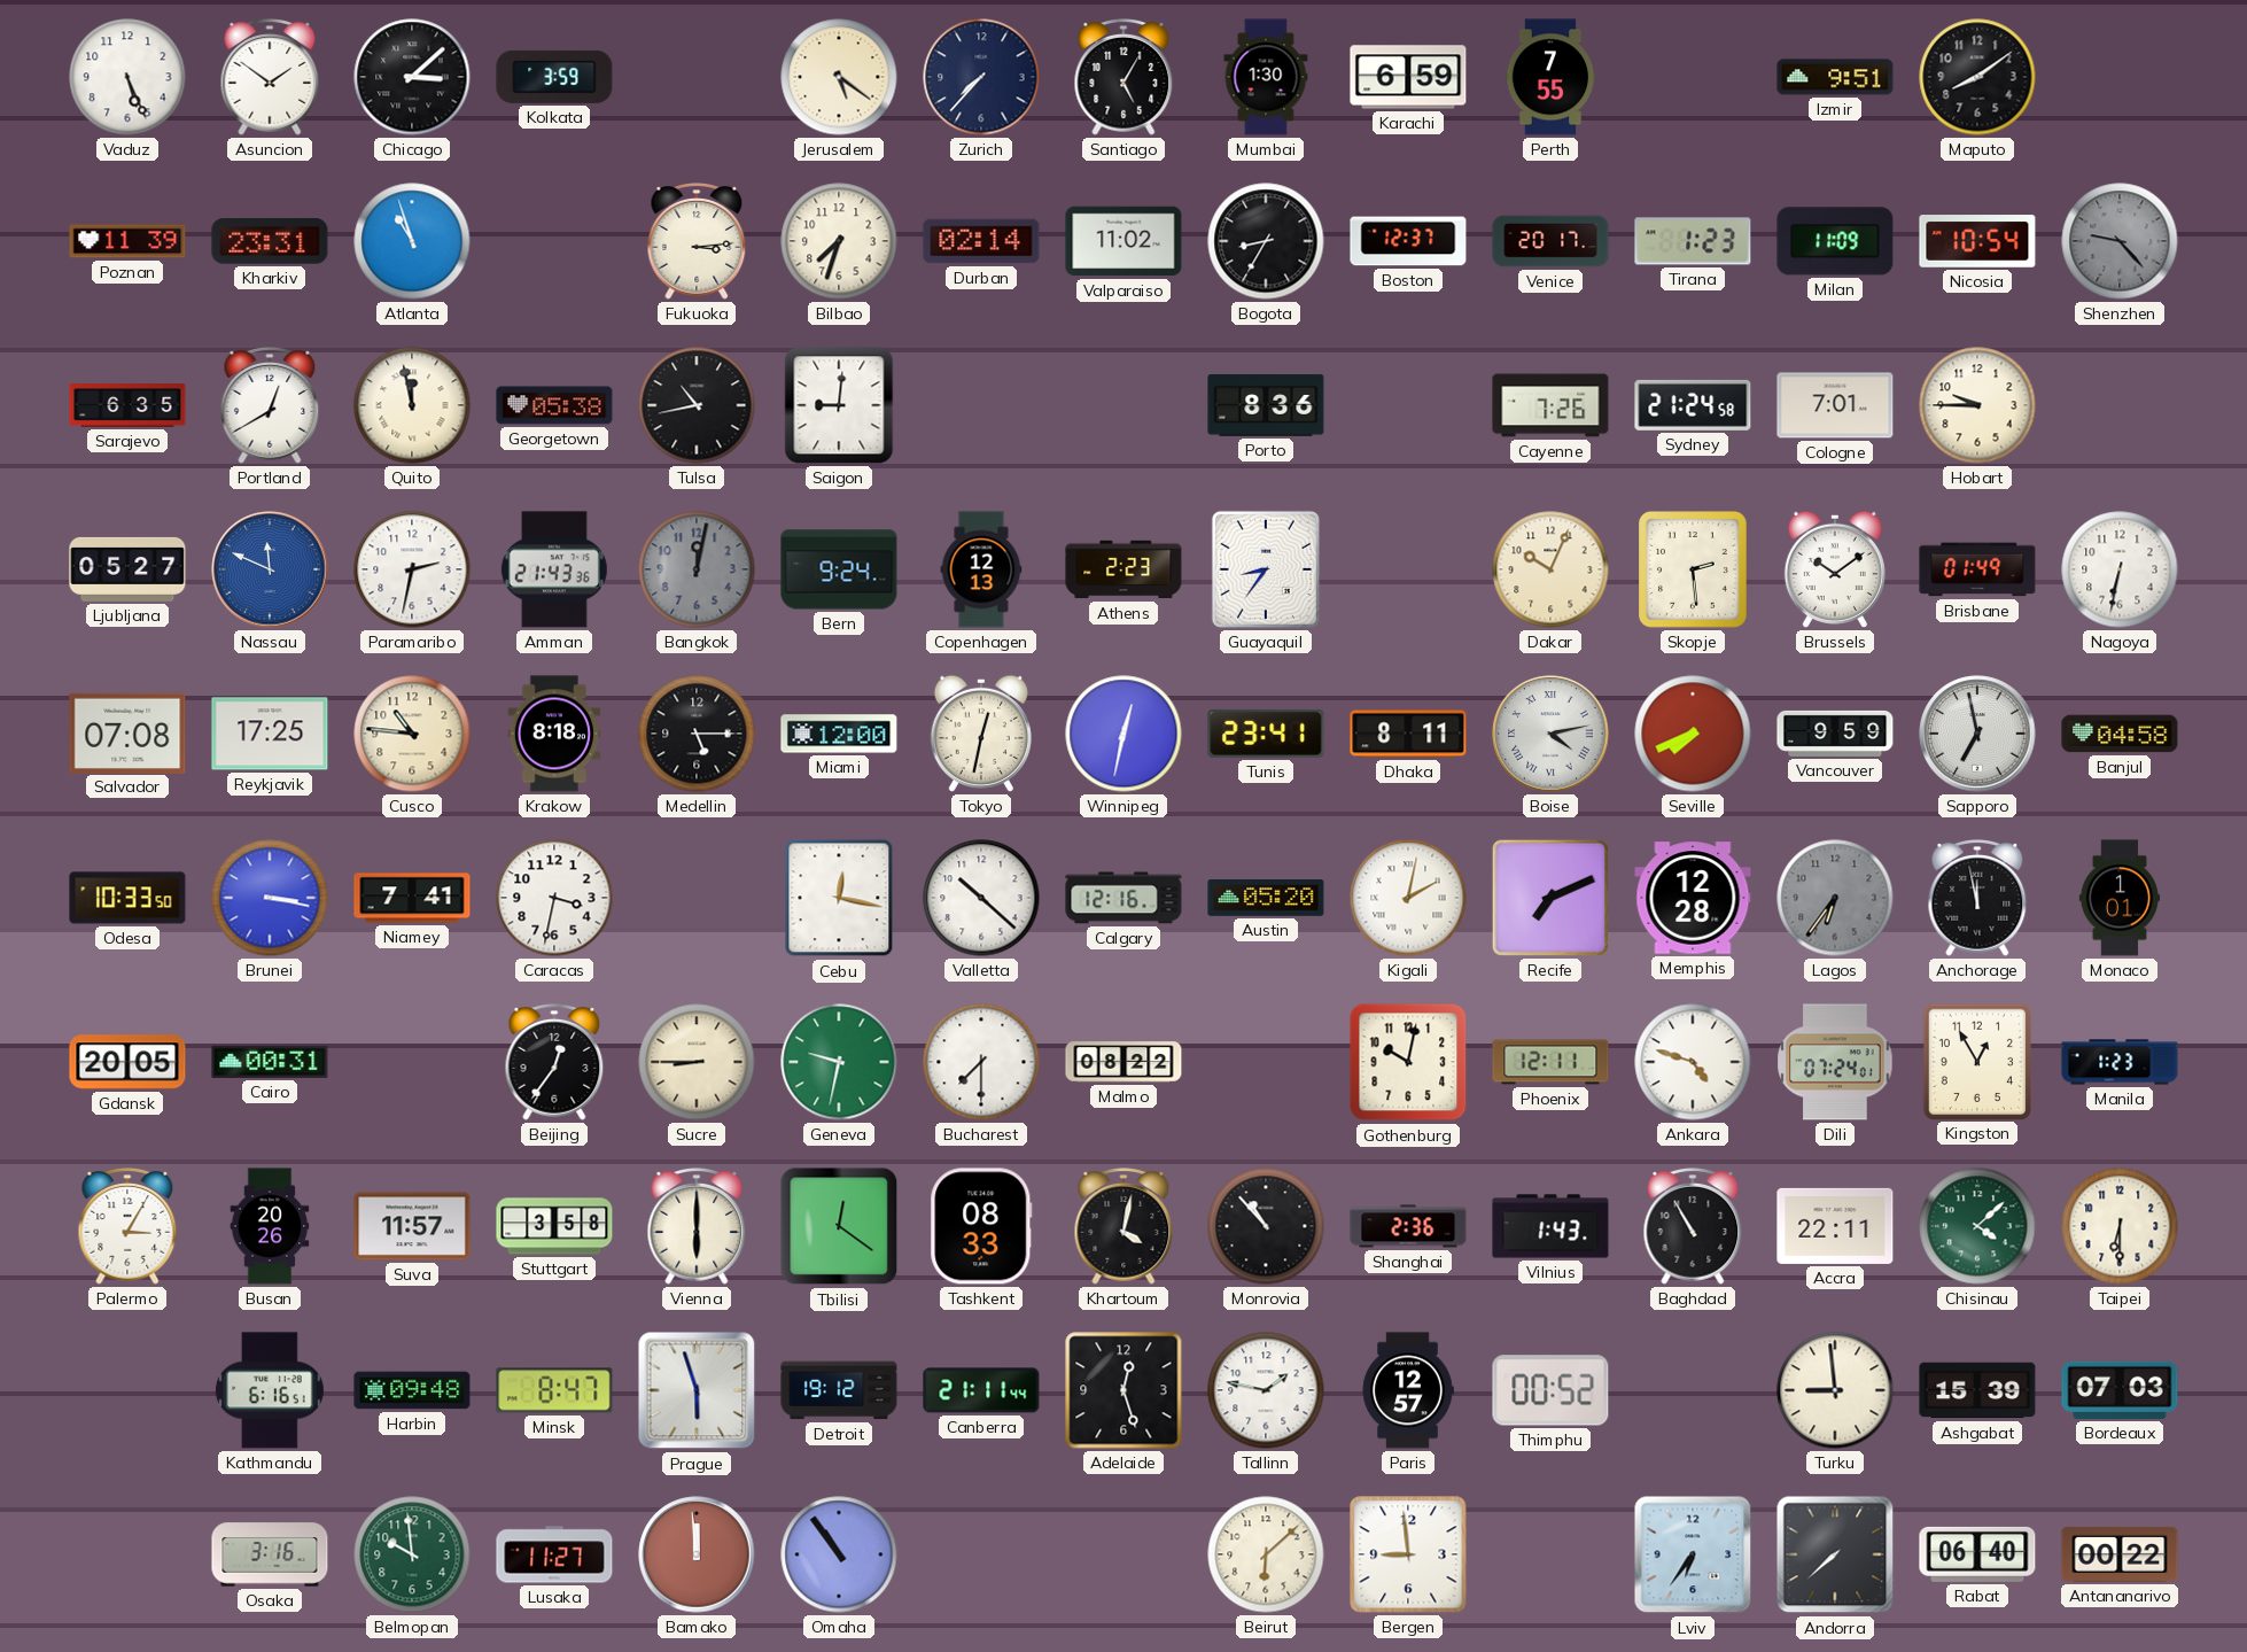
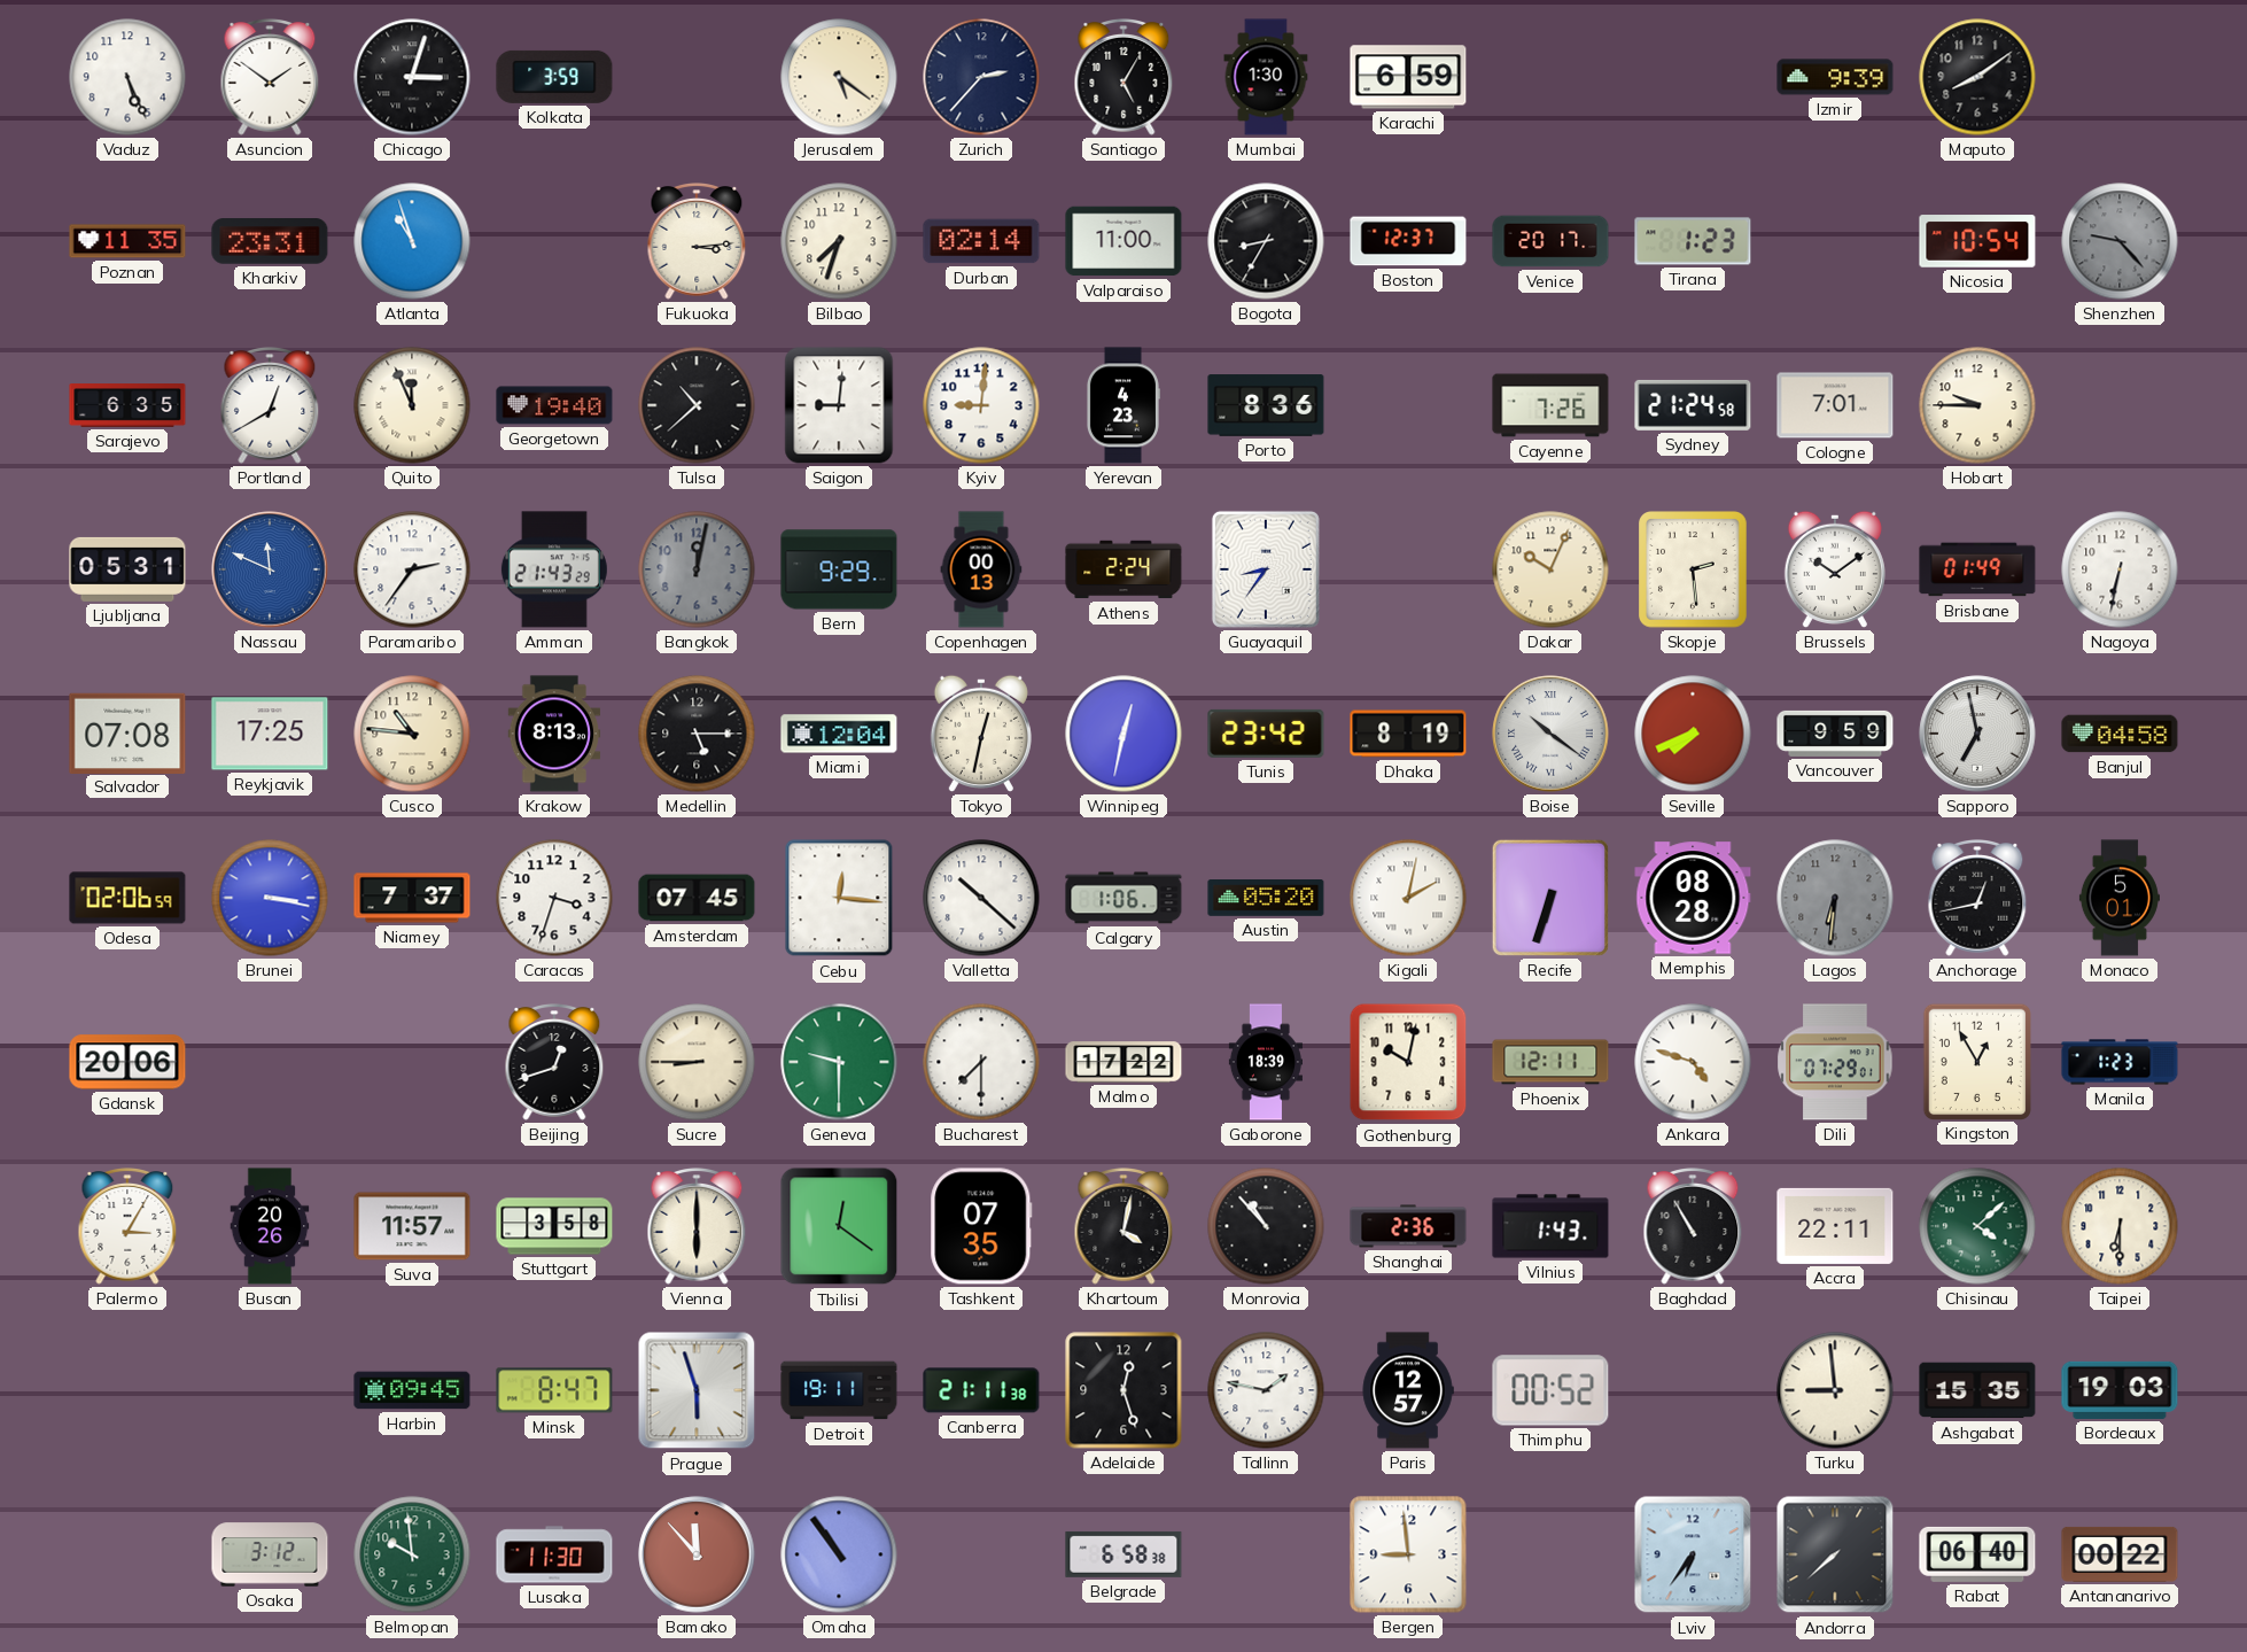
Chicago: 3:08 -> 3:03
Zurich: 7:37 -> 2:37
Perth: 7:55 -> none
Izmir: 9:51 -> 9:39
Poznan: 11:39 -> 11:35
Valparaiso: 11:02 -> 11:00
Milan: 11:09 -> none
Quito: 11:58 -> 11:56
Georgetown: 05:38 -> 19:40
Tulsa: 10:43 -> 10:38
Kyiv: none -> 9:01
Yerevan: none -> 4:23
Ljubljana: 05:27 -> 05:31
Paramaribo: 2:32 -> 2:36
Amman: 21:43:36 -> 21:43:29
Bern: 9:24 -> 9:29
Copenhagen: 12:13 -> 00:13
Athens: 2:23 -> 2:24
Krakow: 8:18 -> 8:13
Miami: 12:00 -> 12:04
Tunis: 23:41 -> 23:42
Dhaka: 8:11 -> 8:19
Boise: 4:13 -> 10:21
Odesa: 10:33 -> 02:06
Niamey: 7:41 -> 7:37
Caracas: 3:32 -> 3:33
Amsterdam: none -> 07:45
Cebu: 12:17 -> 12:16
Calgary: 12:16 -> 1:06
Recife: 7:11 -> 6:33
Memphis: 12:28 -> 08:28
Lagos: 6:36 -> 6:31
Anchorage: 11:58 -> 12:43
Monaco: 1:01 -> 5:01
Gdansk: 20:05 -> 20:06
Cairo: 00:31 -> none
Beijing: 12:36 -> 12:42
Geneva: 9:32 -> 9:30
Malmo: 08:22 -> 17:22
Gaborone: none -> 18:39
Dili: 07:24 -> 07:29
Tashkent: 08:33 -> 07:35
Kathmandu: 6:16 -> none
Harbin: 09:48 -> 09:45
Detroit: 19:12 -> 19:11
Canberra: 21:11:44 -> 21:11:38
Ashgabat: 15:39 -> 15:35
Bordeaux: 07:03 -> 19:03
Osaka: 3:16 -> 3:12
Lusaka: 11:27 -> 11:30
Bamako: 11:59 -> 11:53
Belgrade: none -> 6:58
Beirut: 6:08 -> none
